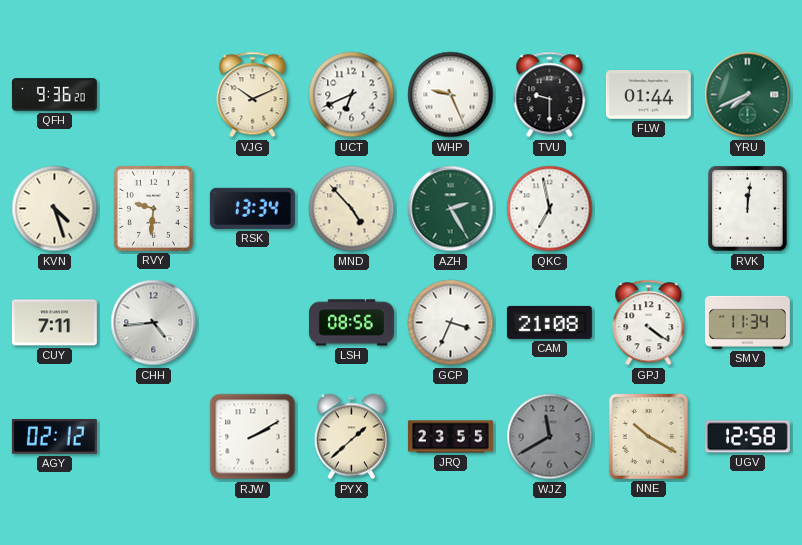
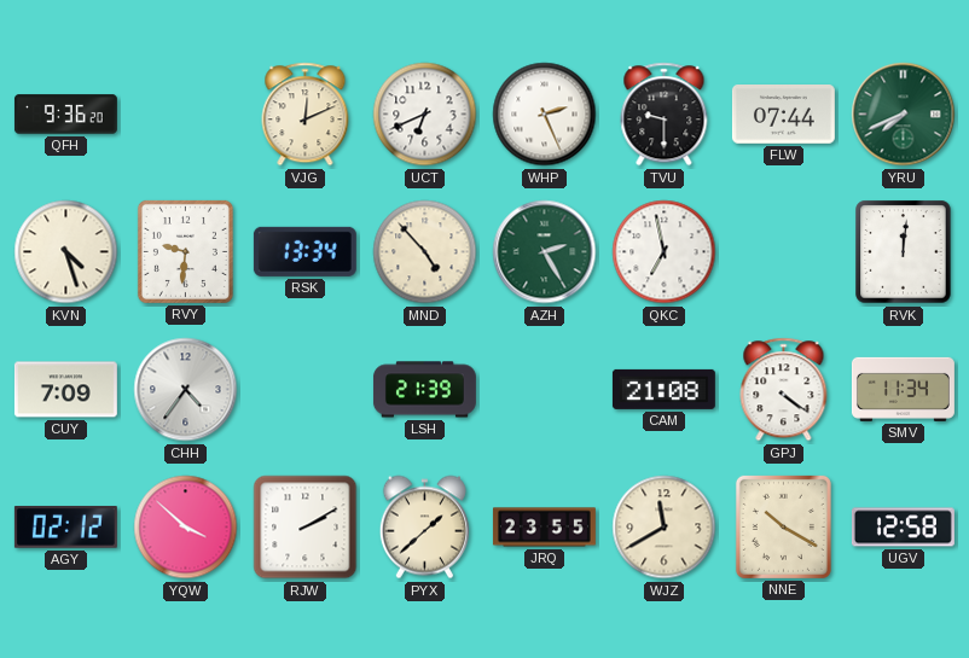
VJG: 10:11 -> 12:11
WHP: 9:26 -> 2:26
FLW: 01:44 -> 07:44
CUY: 7:11 -> 7:09
CHH: 4:44 -> 4:36
LSH: 08:56 -> 21:39
GCP: 3:34 -> none
YQW: none -> 3:52
WJZ dial: grey -> cream
